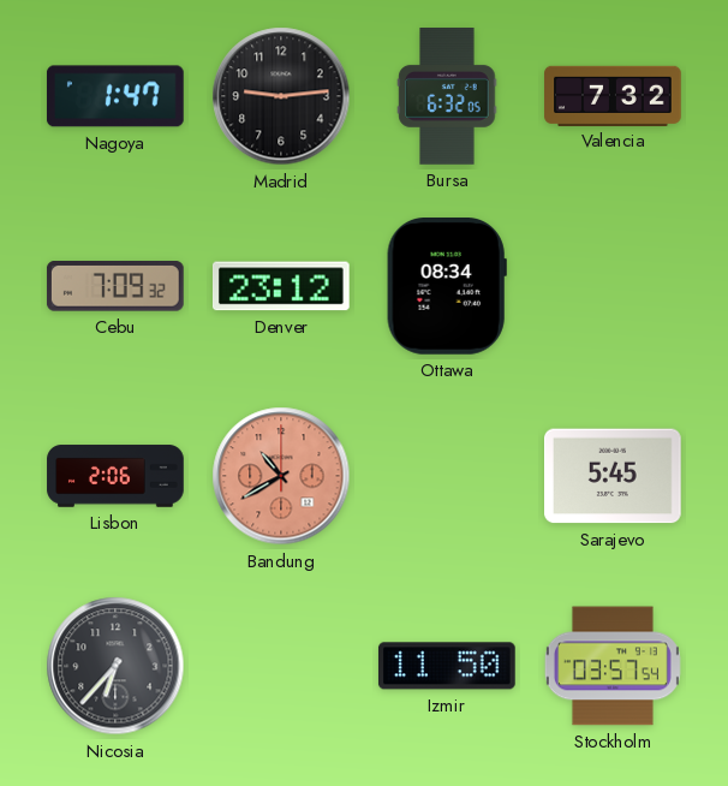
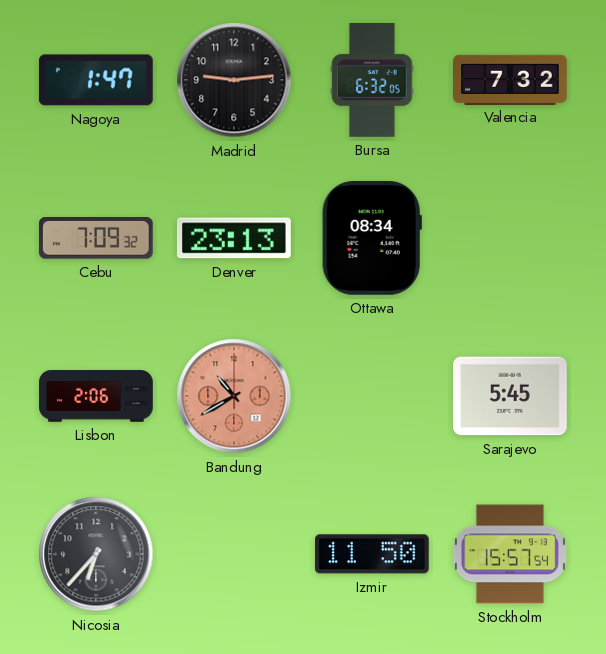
Denver: 23:12 -> 23:13
Stockholm: 03:57 -> 15:57
